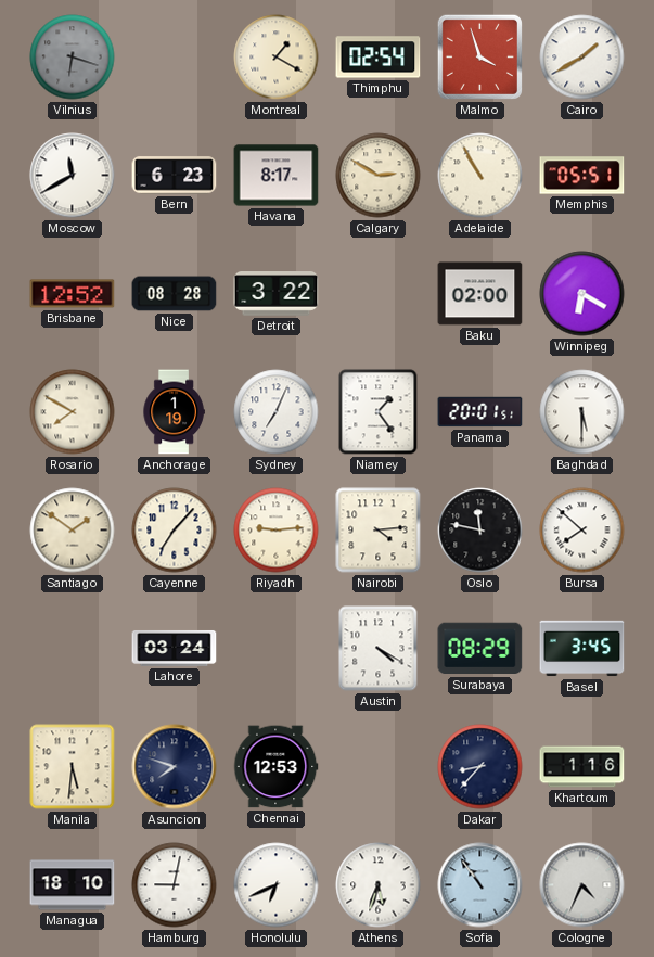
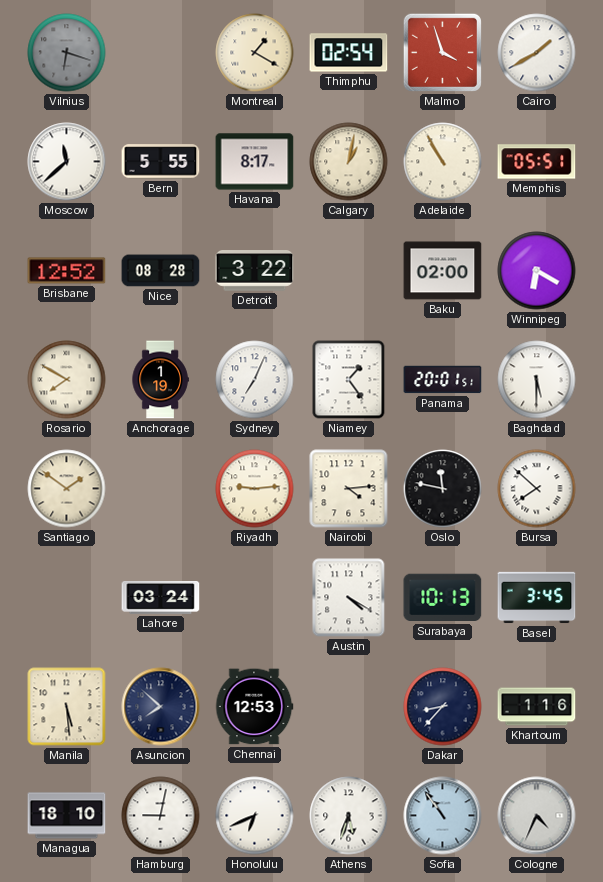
Moscow: 11:40 -> 11:38
Bern: 6:23 -> 5:55
Calgary: 2:50 -> 1:02
Cayenne: 7:07 -> none
Surabaya: 08:29 -> 10:13
Manila: 5:31 -> 5:29
Asuncion: 7:48 -> 7:52
